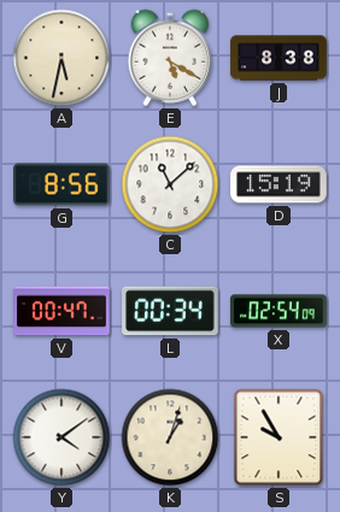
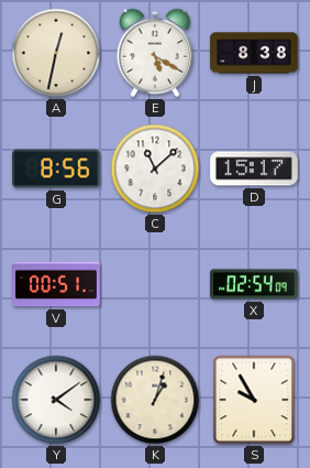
A: 5:32 -> 12:32
D: 15:19 -> 15:17
V: 00:47 -> 00:51
L: 00:34 -> none
